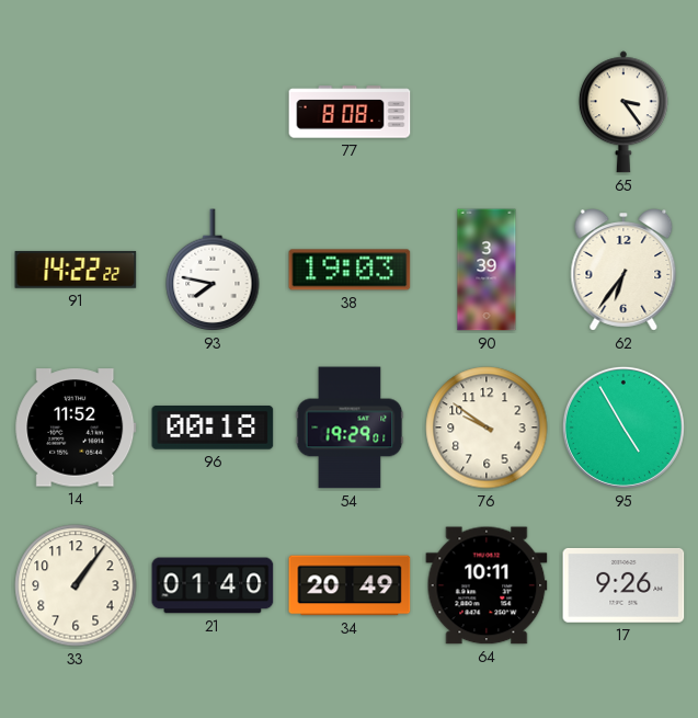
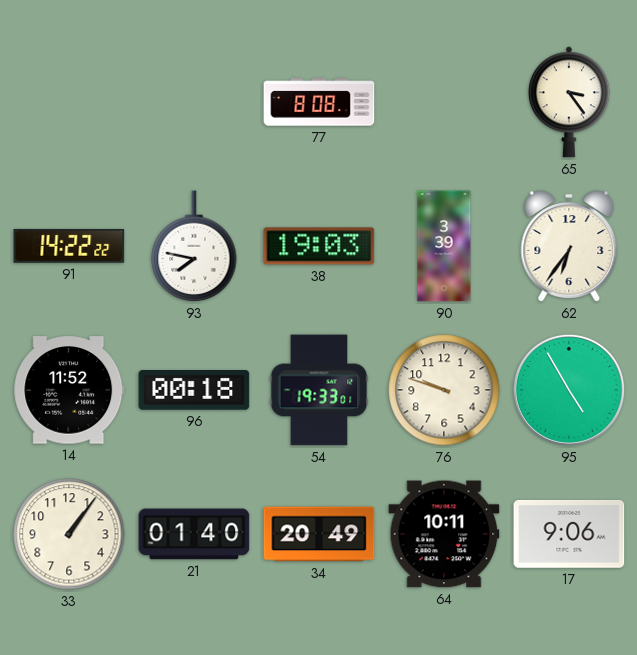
54: 19:29 -> 19:33
76: 9:51 -> 9:48
17: 9:26 -> 9:06
